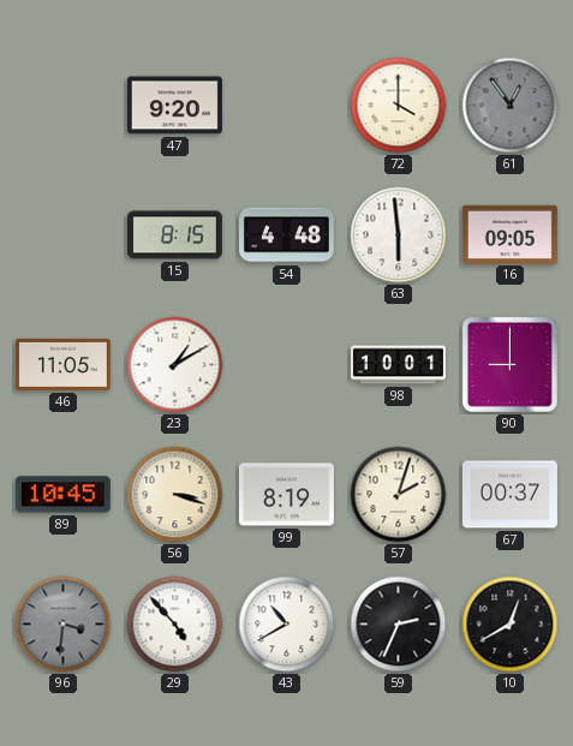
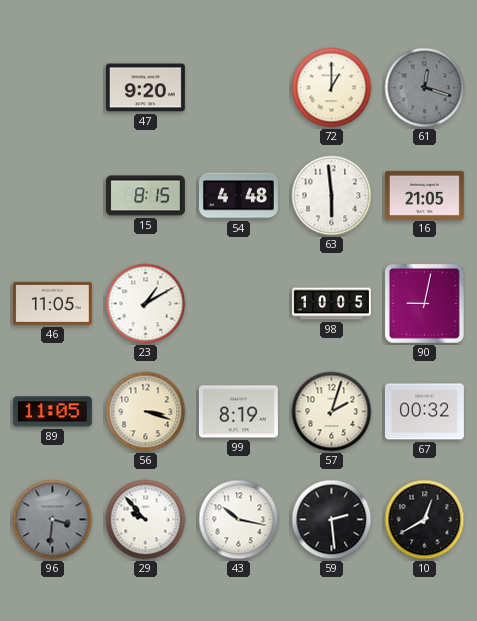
72: 4:00 -> 1:00
61: 12:54 -> 12:18
16: 09:05 -> 21:05
98: 10:01 -> 10:05
90: 9:00 -> 9:02
89: 10:45 -> 11:05
67: 00:37 -> 00:32
29: 4:53 -> 9:53
43: 10:40 -> 10:17
59: 2:34 -> 2:29
